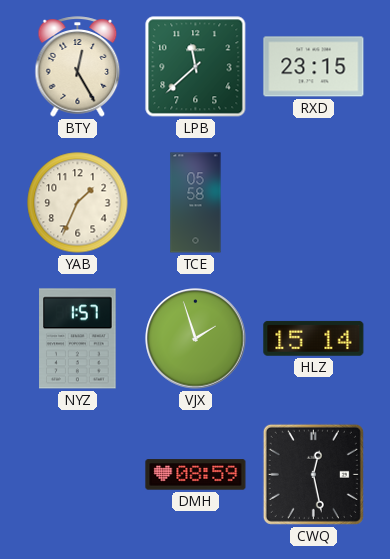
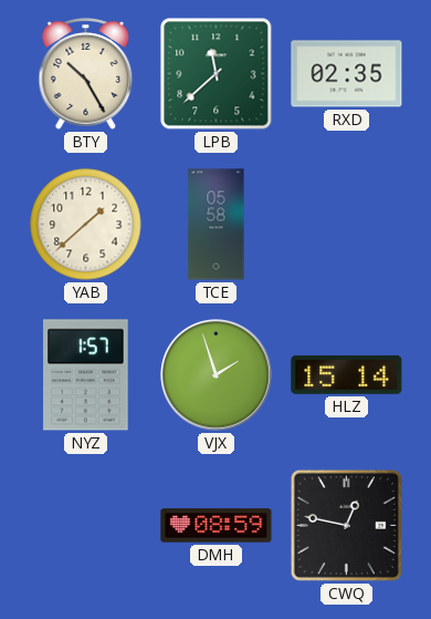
BTY: 12:25 -> 10:25
RXD: 23:15 -> 02:35
YAB: 1:34 -> 1:38
CWQ: 12:28 -> 12:47
